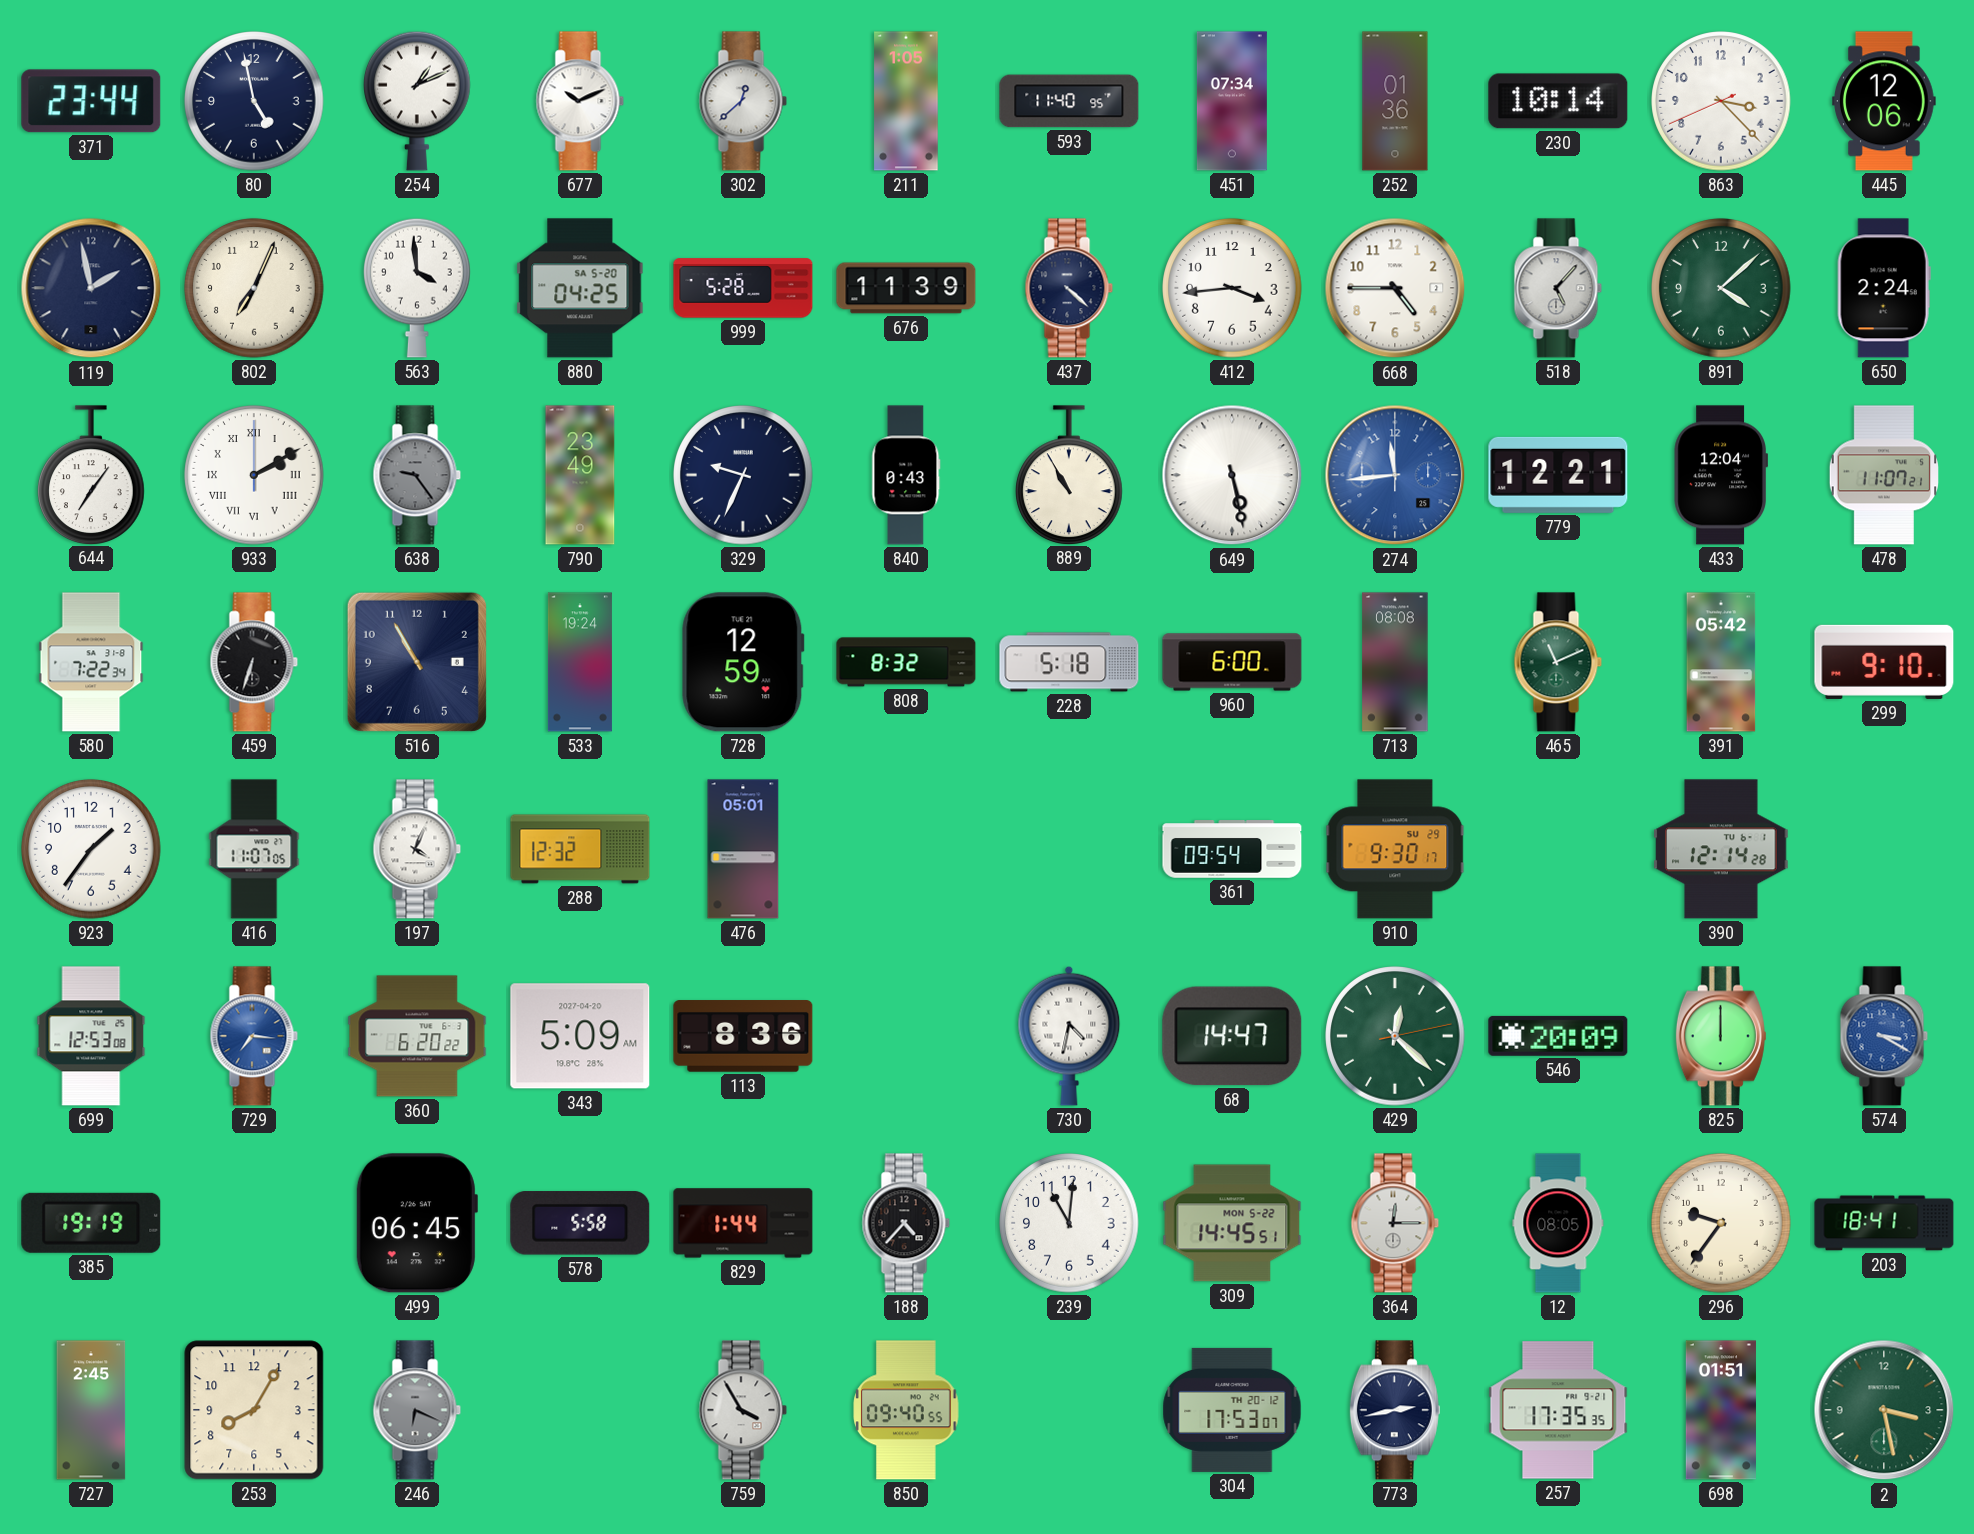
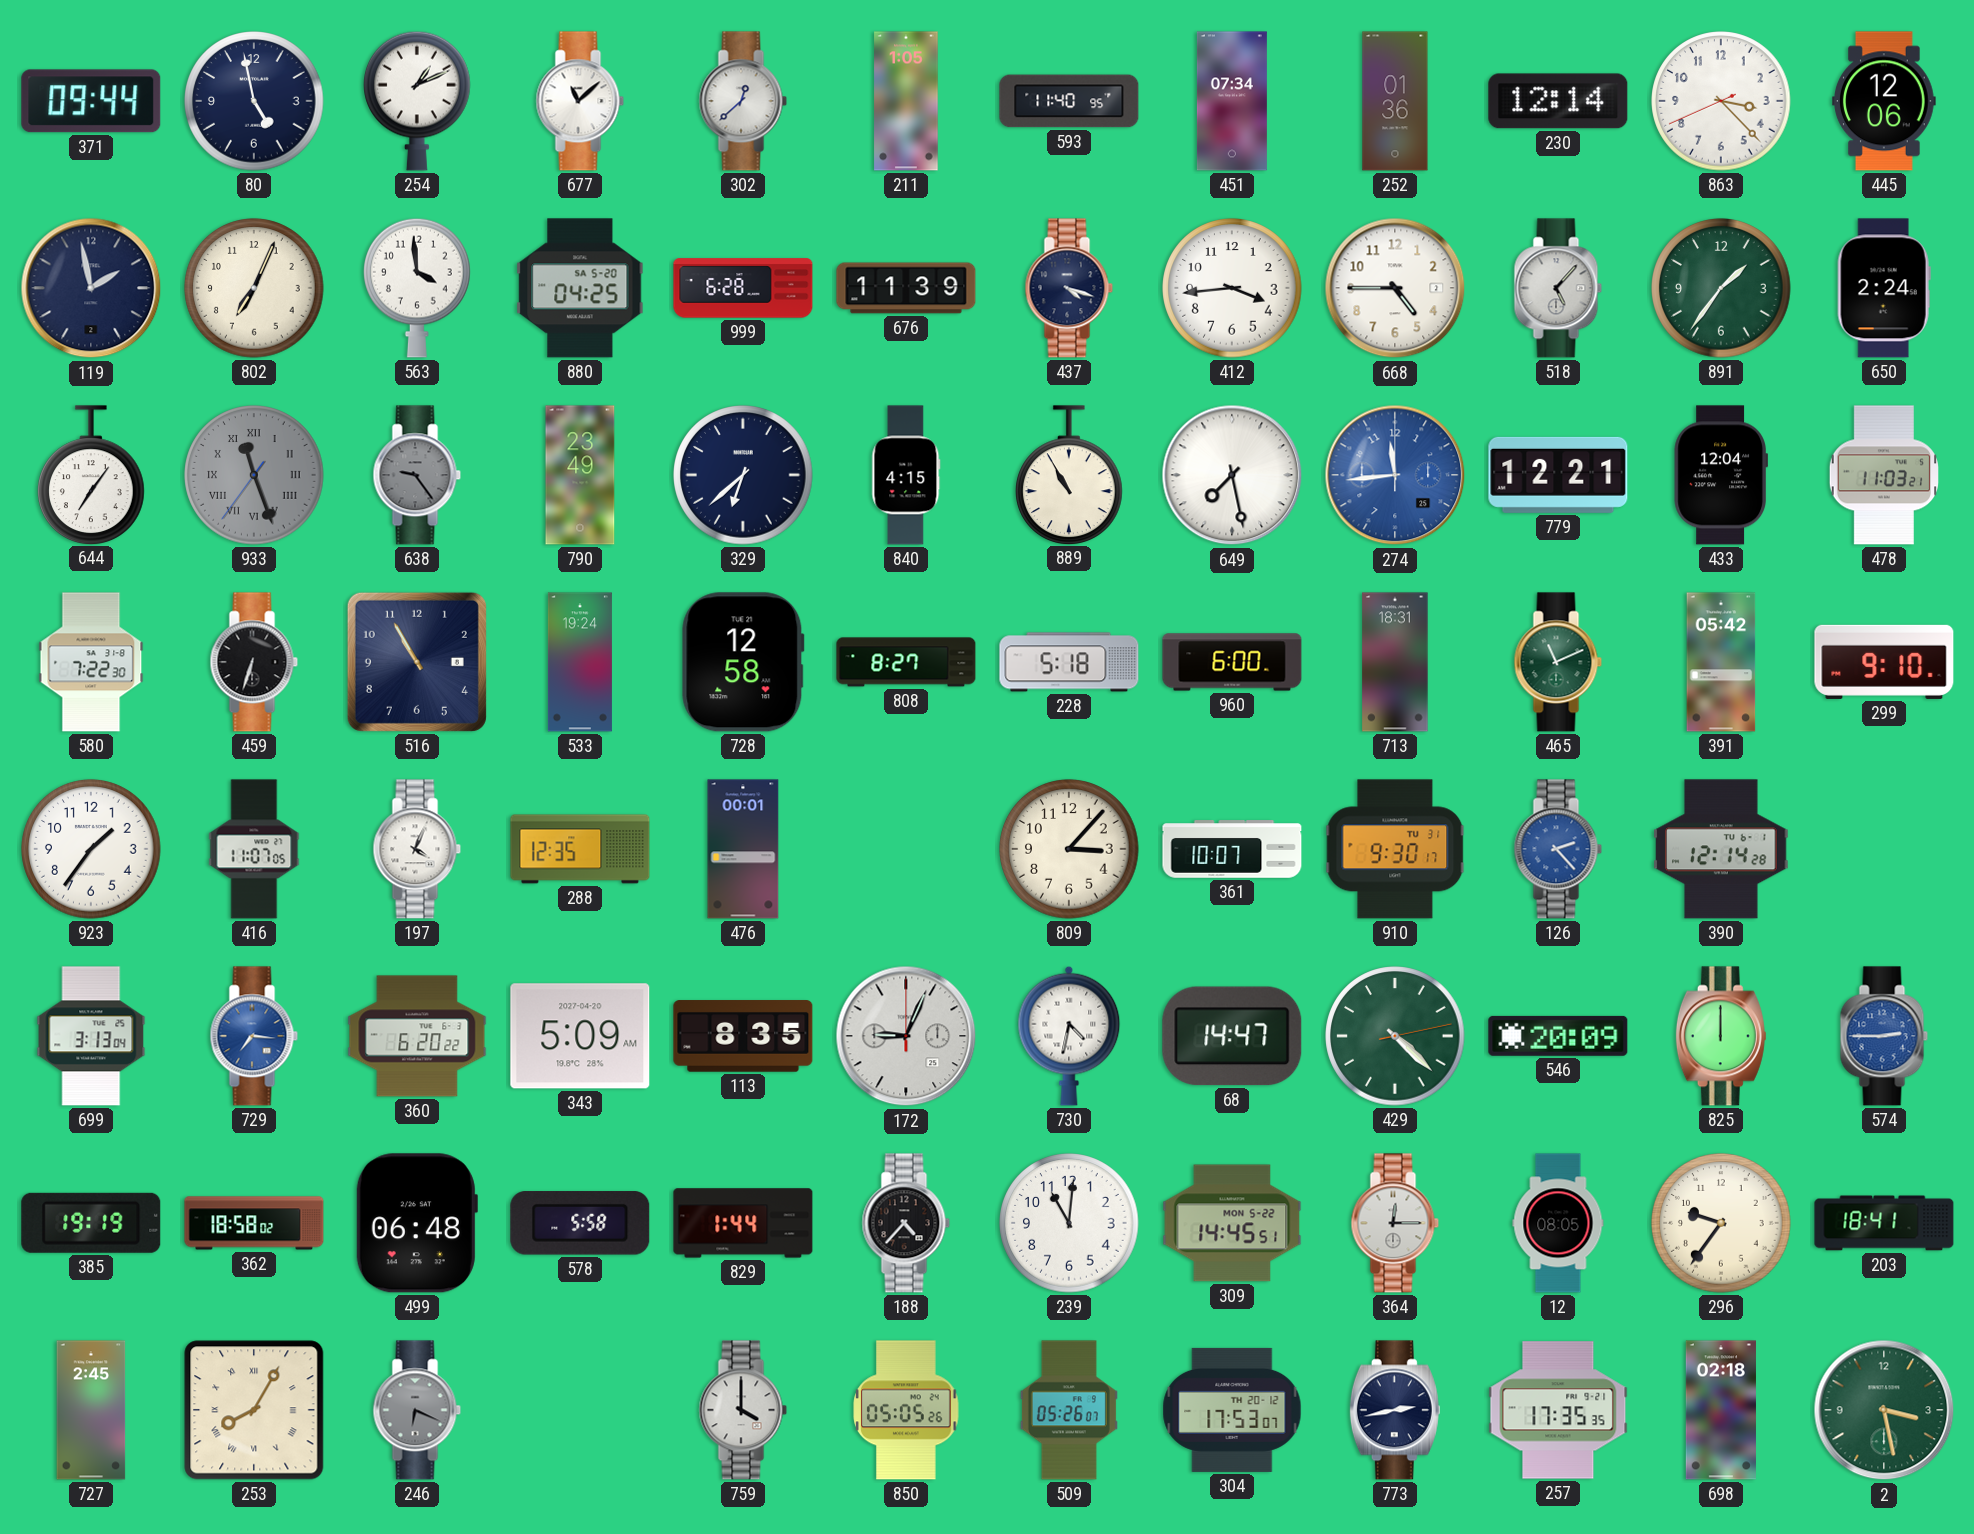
371: 23:44 -> 09:44
677: 10:11 -> 11:08
230: 10:14 -> 12:14
999: 5:28 -> 6:28
437: 4:22 -> 4:18
891: 4:08 -> 1:36
933: 2:10 -> 11:26
933 dial: white -> grey
329: 9:34 -> 6:38
840: 0:43 -> 4:15
649: 5:28 -> 7:28
478: 11:07 -> 11:03
580: 7:22:34 -> 7:22:30
728: 12:59 -> 12:58
808: 8:32 -> 8:27
713: 08:08 -> 18:31
288: 12:32 -> 12:35
476: 05:01 -> 00:01
809: none -> 3:07
361: 09:54 -> 10:07
910 date: SU 29 -> TU 31
126: none -> 2:23
699: 12:53 -> 3:13
113: 8:36 -> 8:35
172: none -> 9:04
429: 12:22 -> 4:22
574: 3:20 -> 2:45
362: none -> 18:58
499: 06:45 -> 06:48
253 numerals: Arabic -> Roman
759: 3:55 -> 4:00
850: 09:40 -> 05:05
509: none -> 05:26
698: 01:51 -> 02:18
